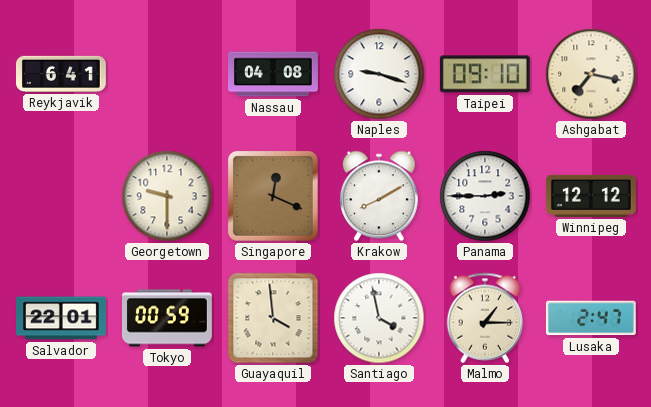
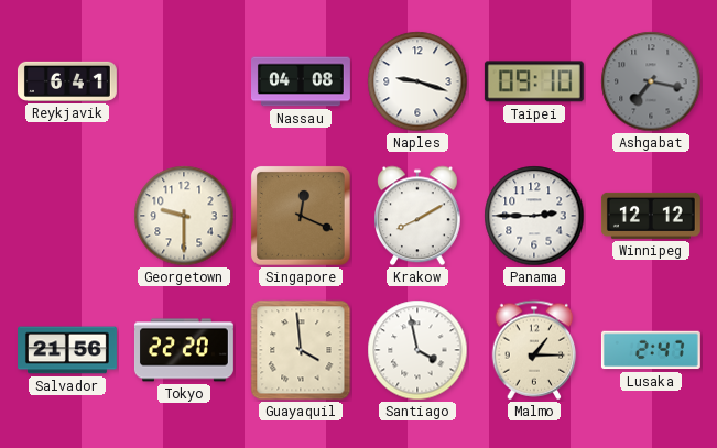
Ashgabat dial: cream -> grey
Salvador: 22:01 -> 21:56
Tokyo: 00:59 -> 22:20
